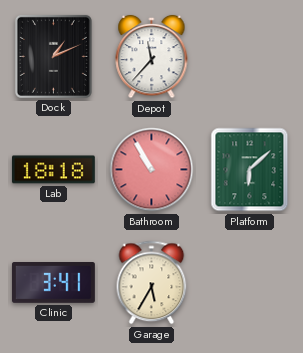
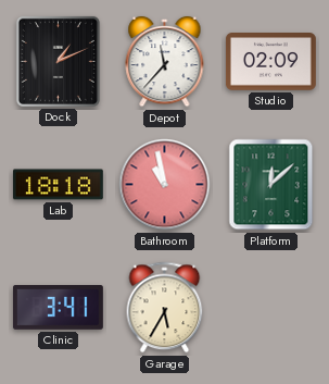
Studio: none -> 02:09
Bathroom: 10:55 -> 10:58
Platform: 6:08 -> 12:08
